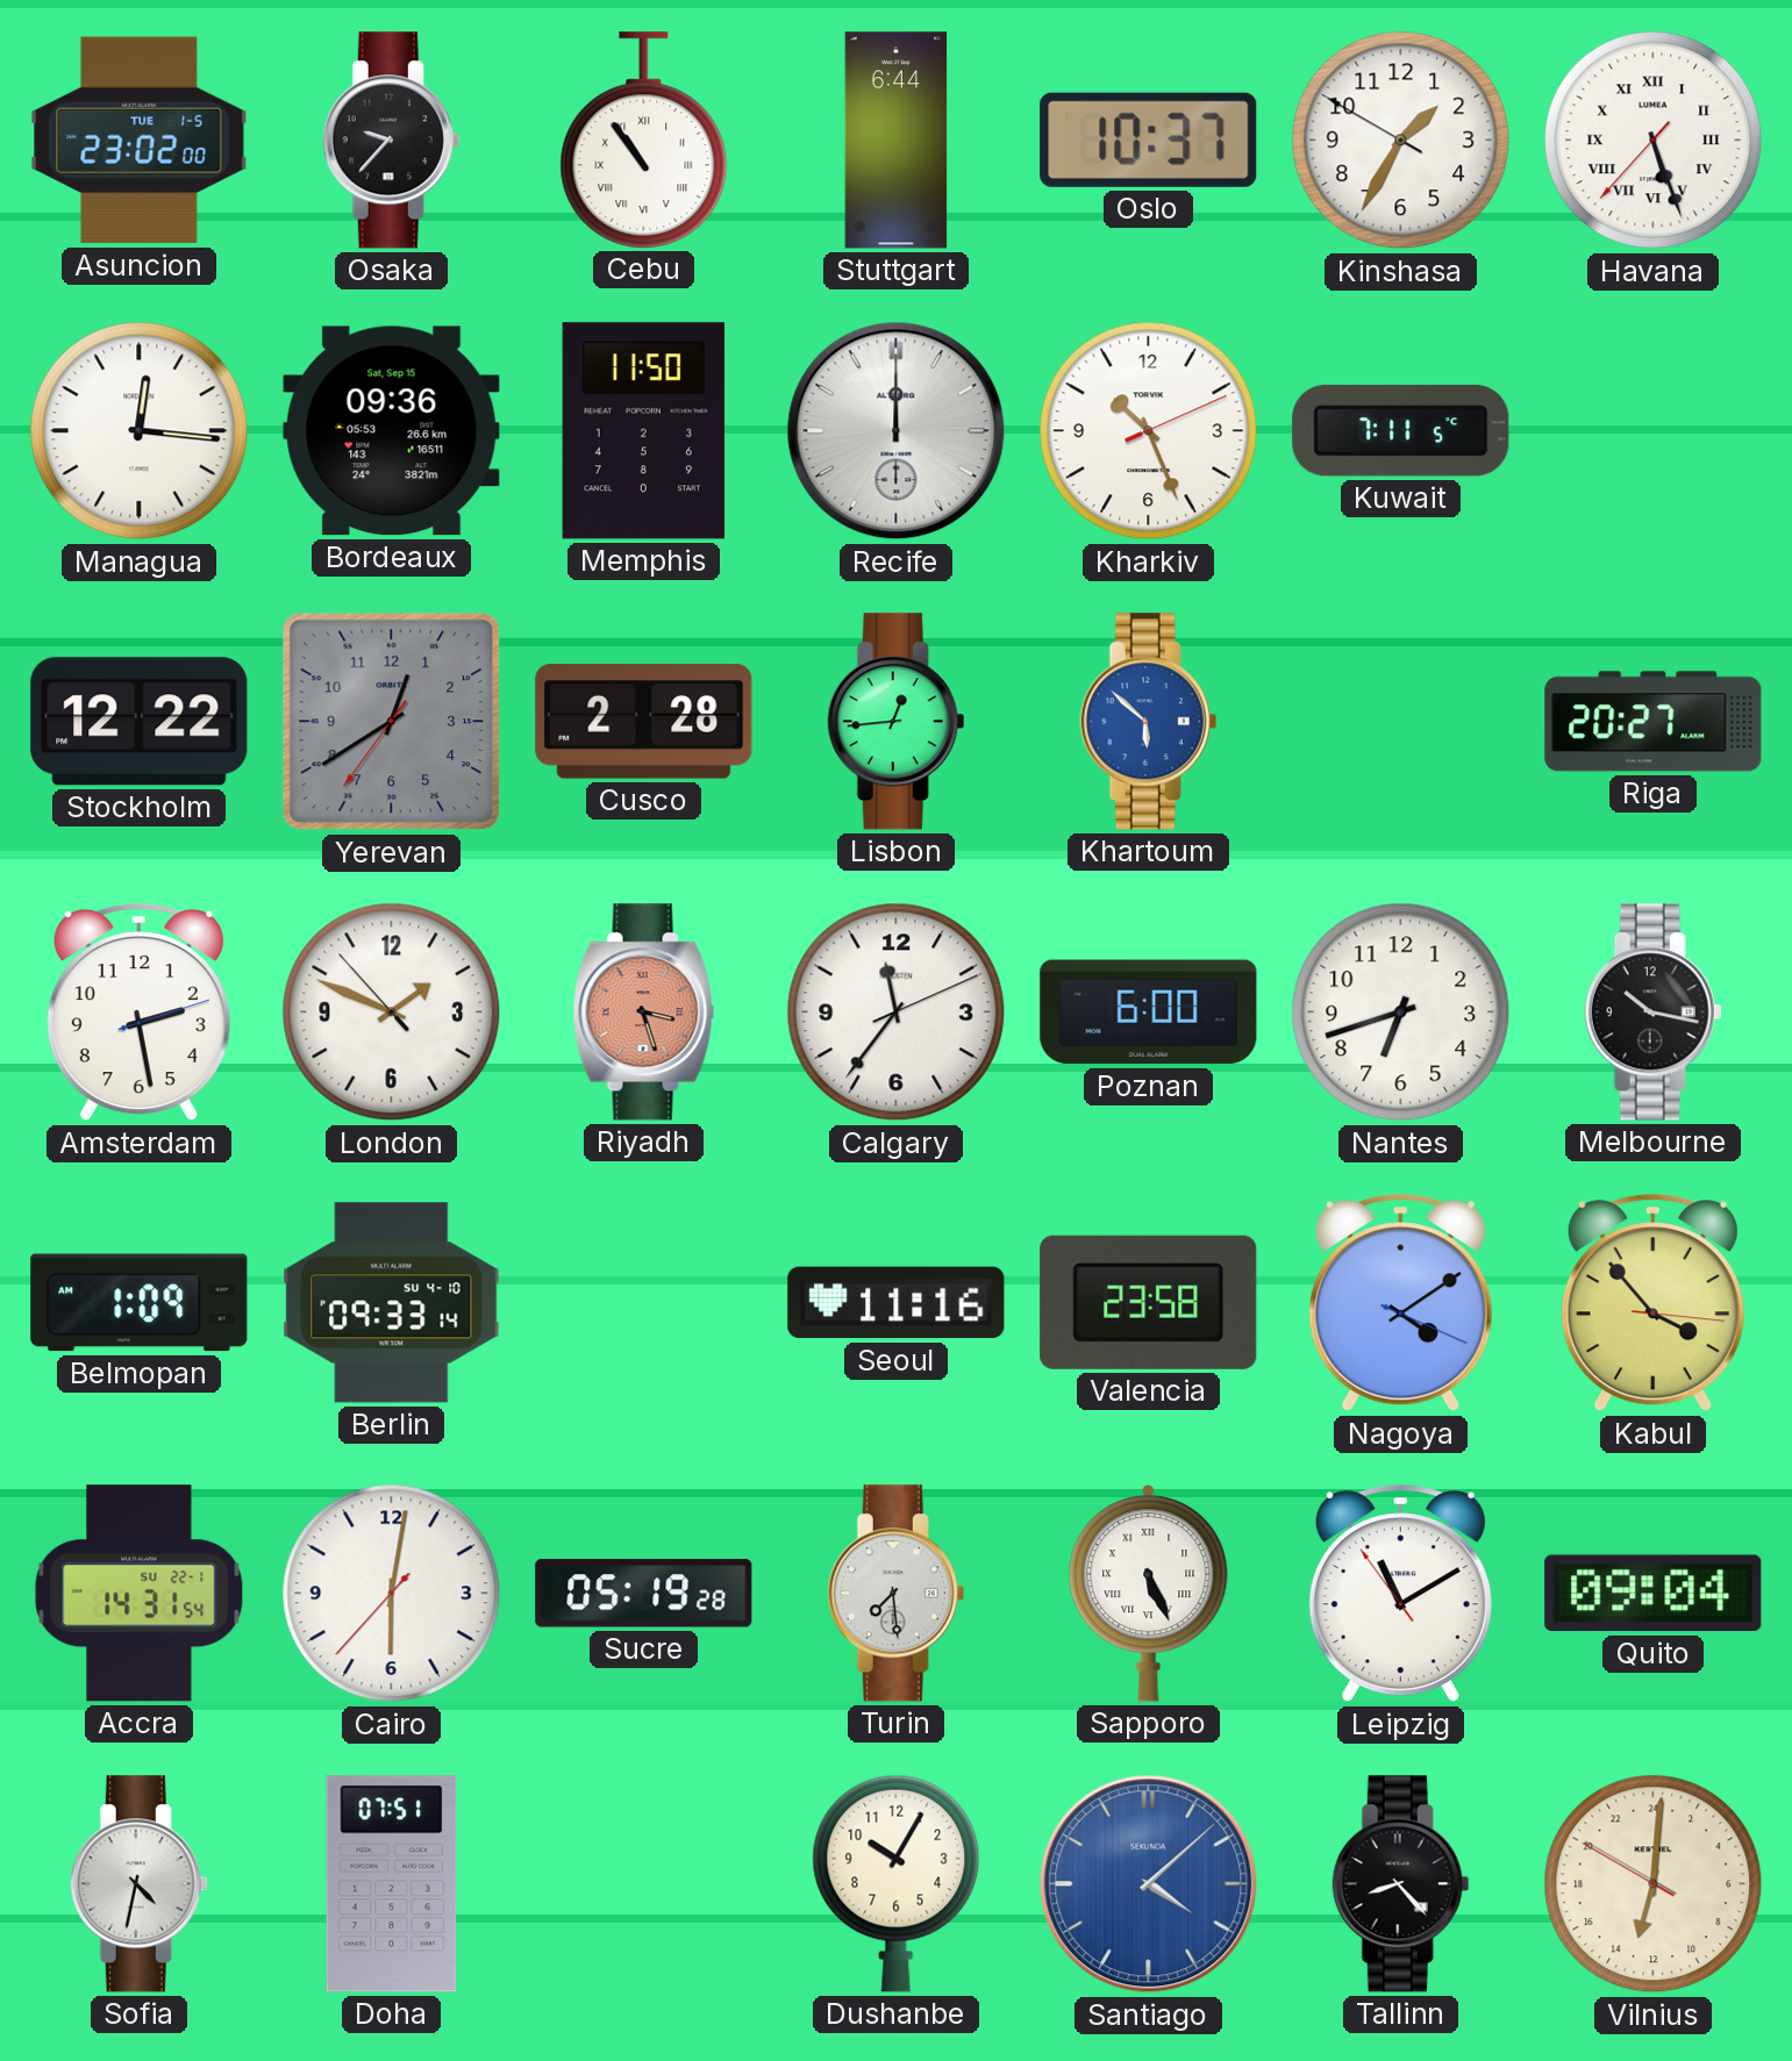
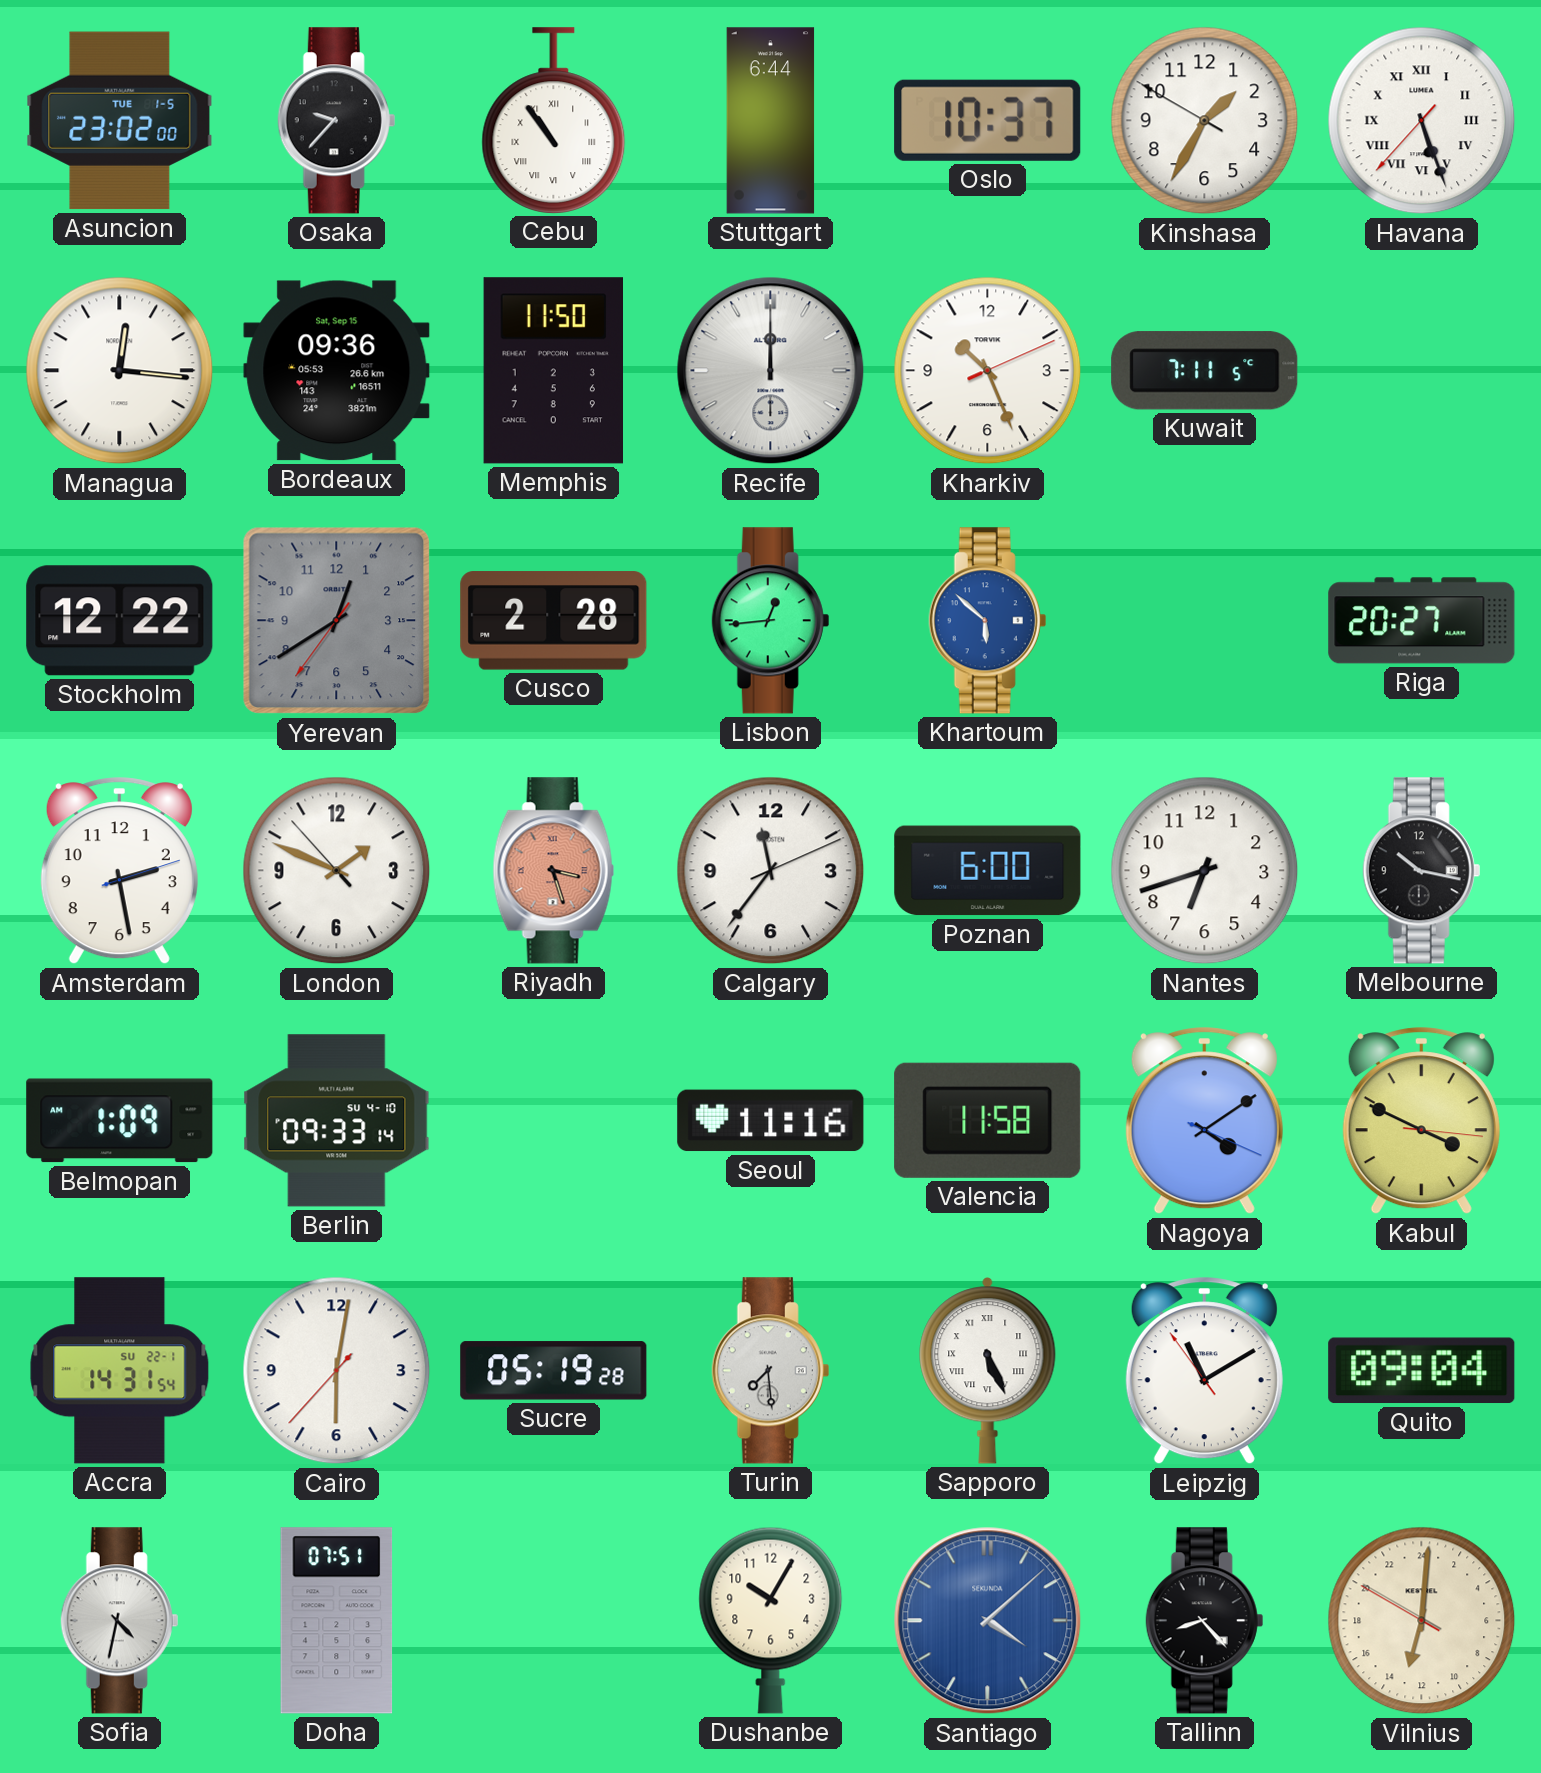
Valencia: 23:58 -> 11:58
Kabul: 3:53 -> 3:49
